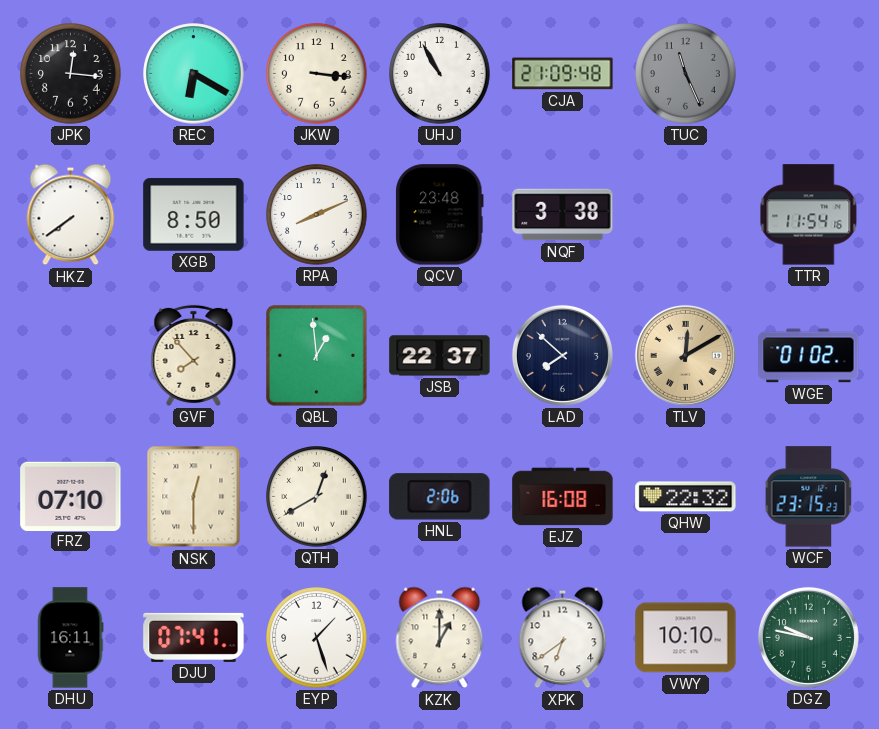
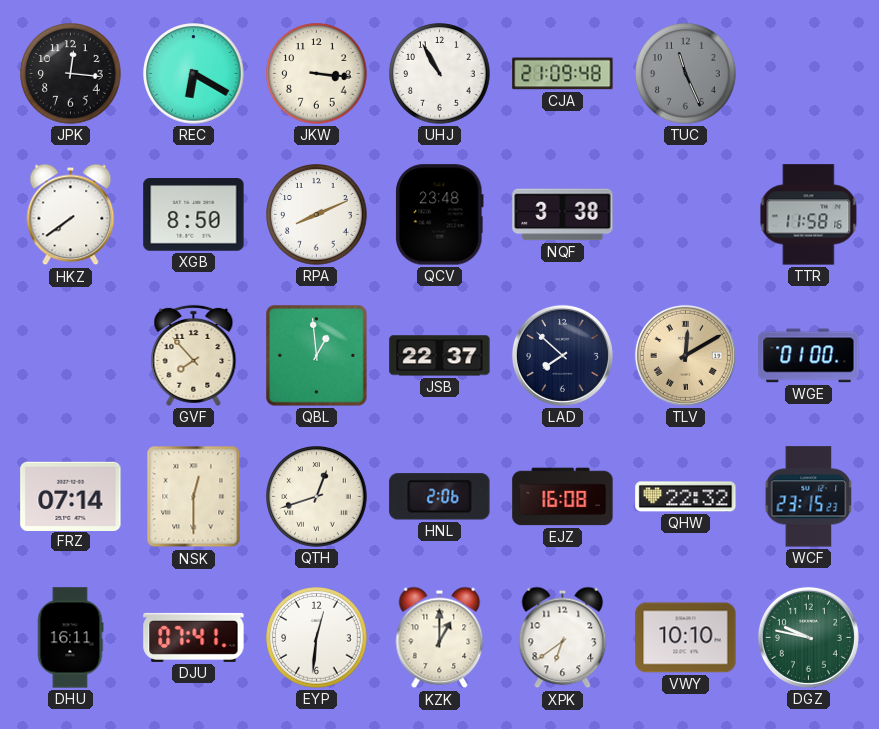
TTR: 11:54 -> 11:58
WGE: 01:02 -> 01:00
FRZ: 07:10 -> 07:14
QTH: 12:40 -> 12:42
EYP: 1:27 -> 12:31
